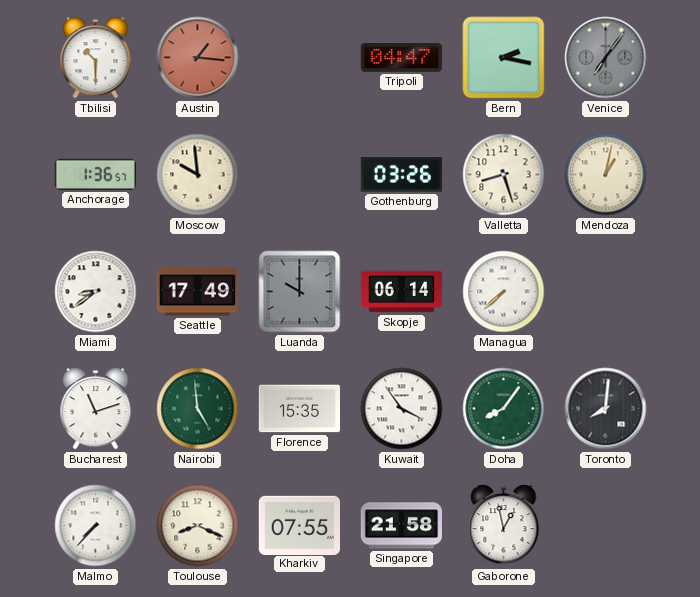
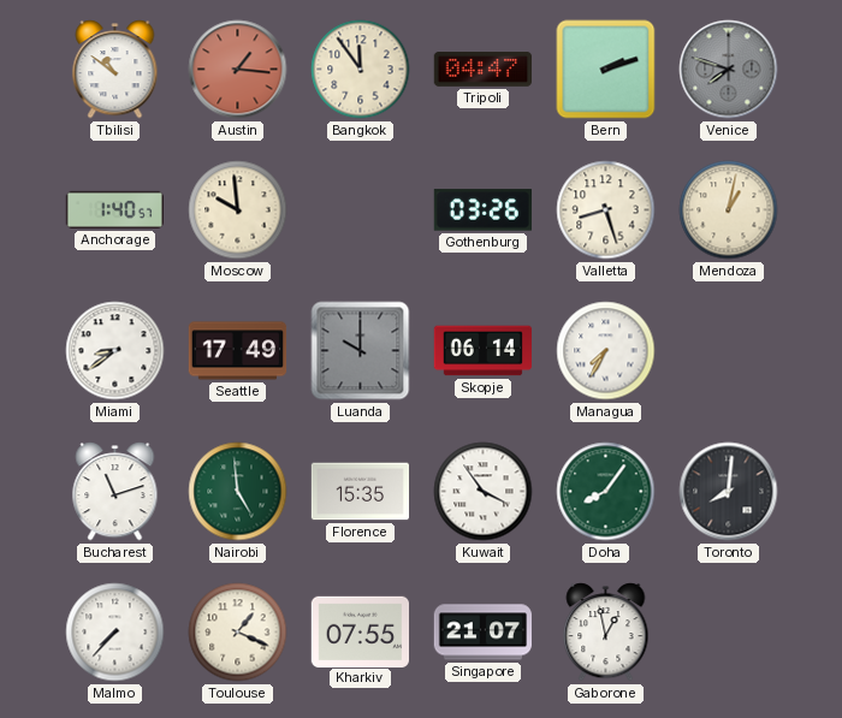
Tbilisi: 10:30 -> 10:51
Bangkok: none -> 11:54
Bern: 2:17 -> 2:12
Venice: 7:06 -> 7:48
Anchorage: 1:36 -> 1:40
Managua: 7:38 -> 7:35
Toulouse: 8:19 -> 1:19
Singapore: 21:58 -> 21:07
